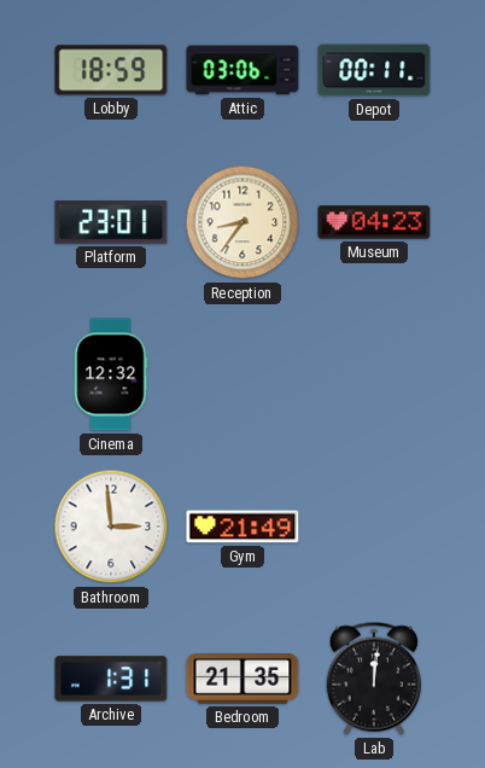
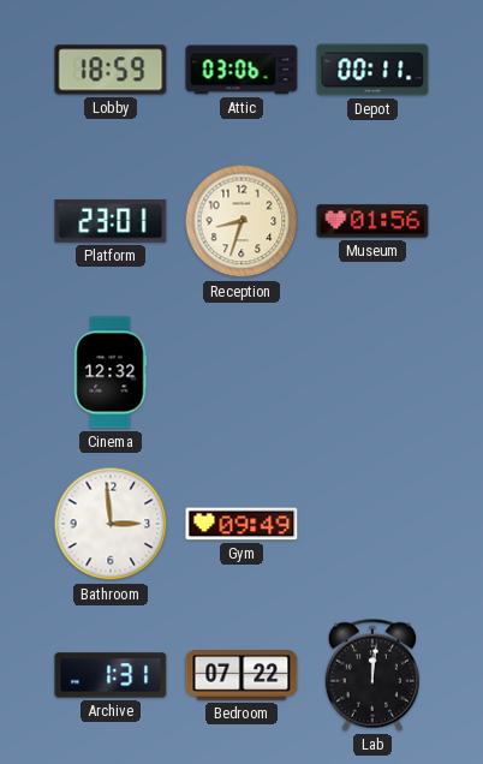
Reception: 8:36 -> 8:33
Museum: 04:23 -> 01:56
Gym: 21:49 -> 09:49
Bedroom: 21:35 -> 07:22
